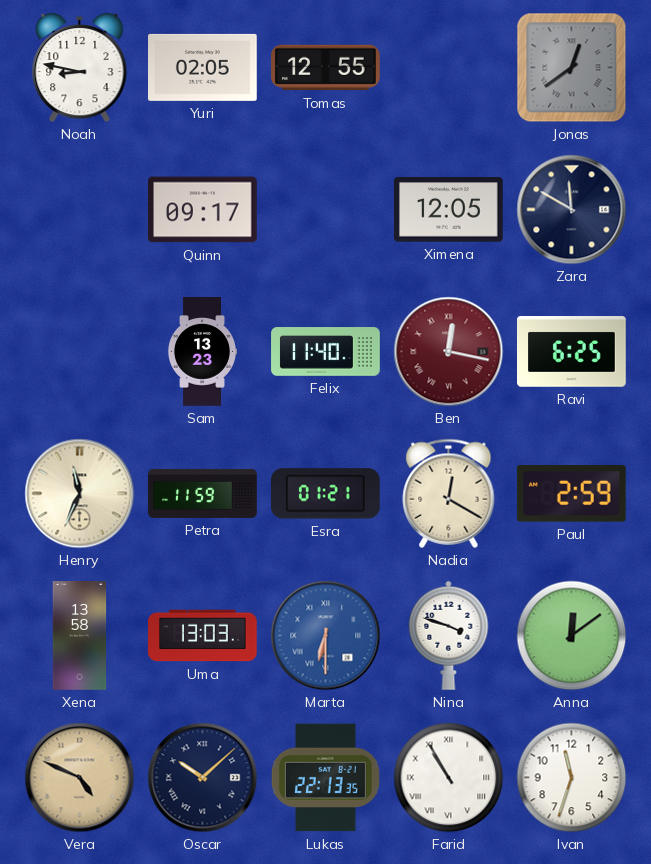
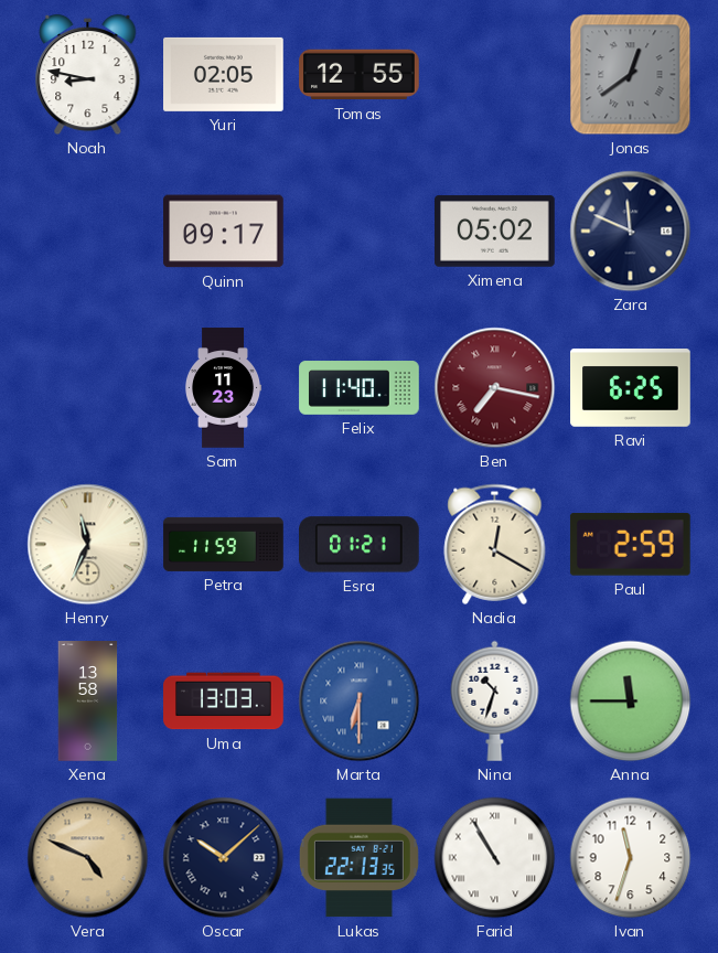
Ximena: 12:05 -> 05:02
Zara: 11:50 -> 11:49
Sam: 13:23 -> 11:23
Ben: 12:17 -> 7:17
Nina: 3:48 -> 10:33
Anna: 12:09 -> 11:45
